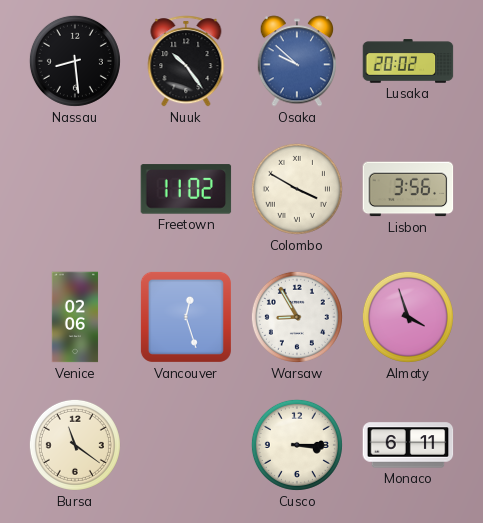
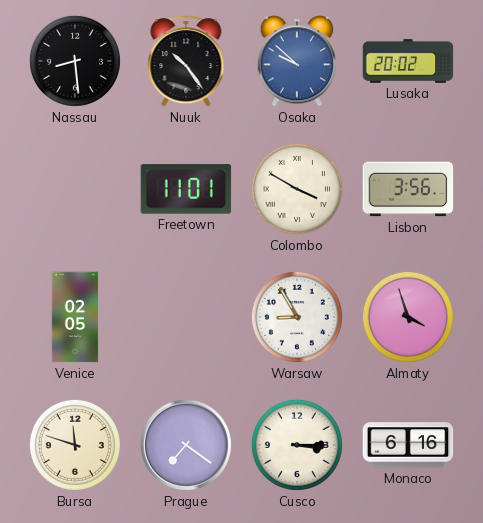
Freetown: 11:02 -> 11:01
Venice: 02:06 -> 02:05
Vancouver: 12:27 -> none
Bursa: 11:21 -> 11:48
Prague: none -> 7:21
Monaco: 6:11 -> 6:16
